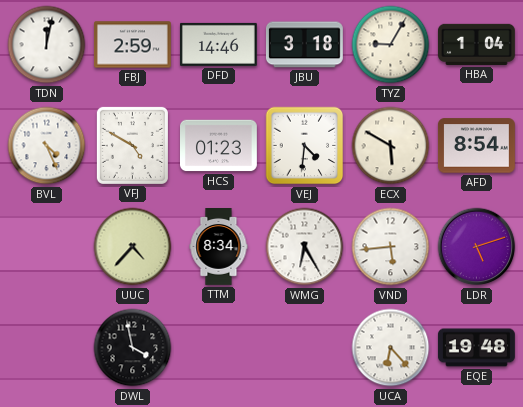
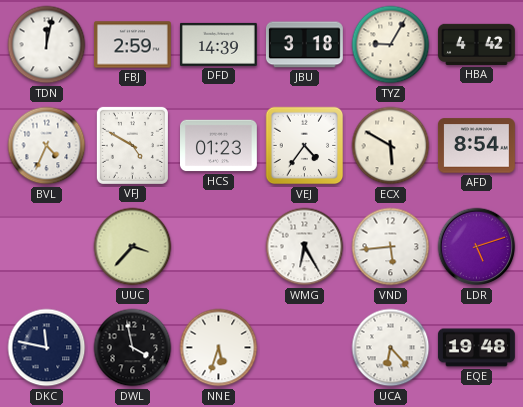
DFD: 14:46 -> 14:39
HBA: 1:04 -> 4:42
BVL: 4:26 -> 4:34
VEJ: 4:31 -> 4:36
UUC: 4:37 -> 3:37
TTM: 8:34 -> none
DKC: none -> 11:47
NNE: none -> 5:33
